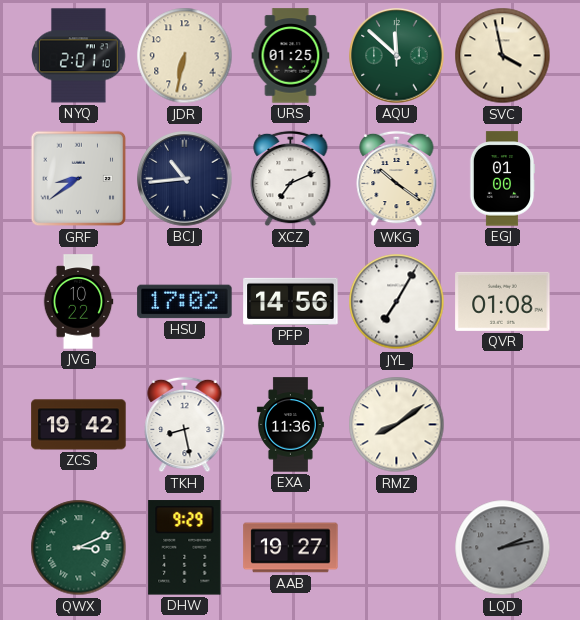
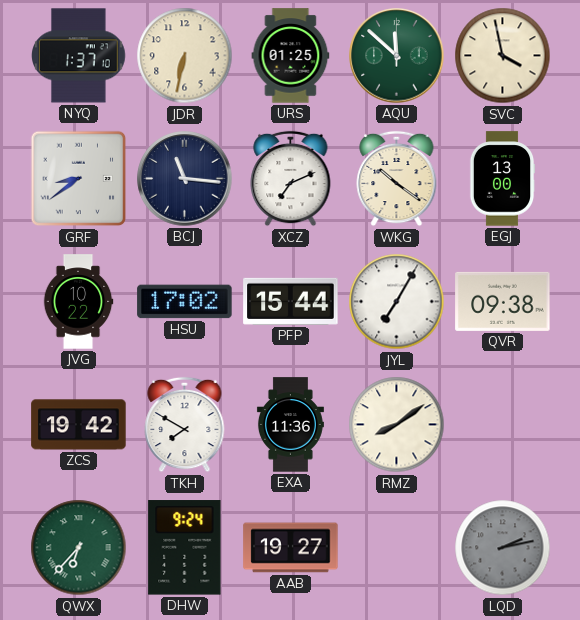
NYQ: 2:01 -> 1:37
BCJ: 10:44 -> 11:16
EGJ: 01:00 -> 13:00
PFP: 14:56 -> 15:44
QVR: 01:08 -> 09:38
TKH: 8:28 -> 7:50
QWX: 3:11 -> 6:37
DHW: 9:29 -> 9:24
